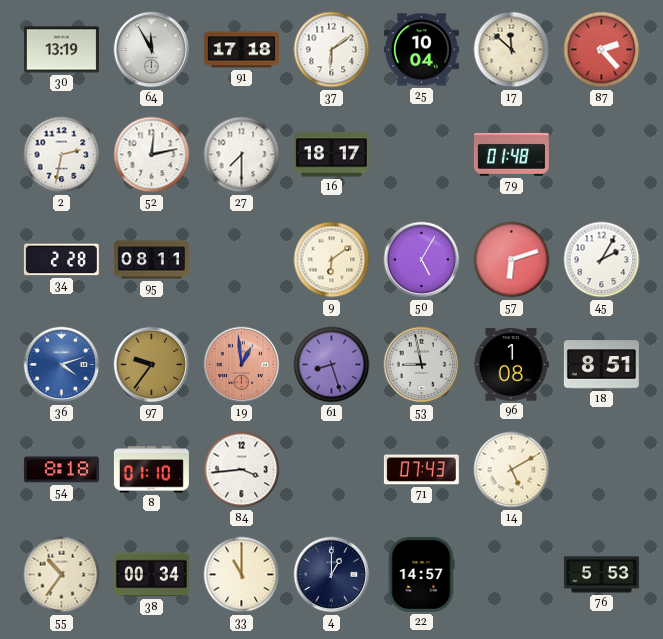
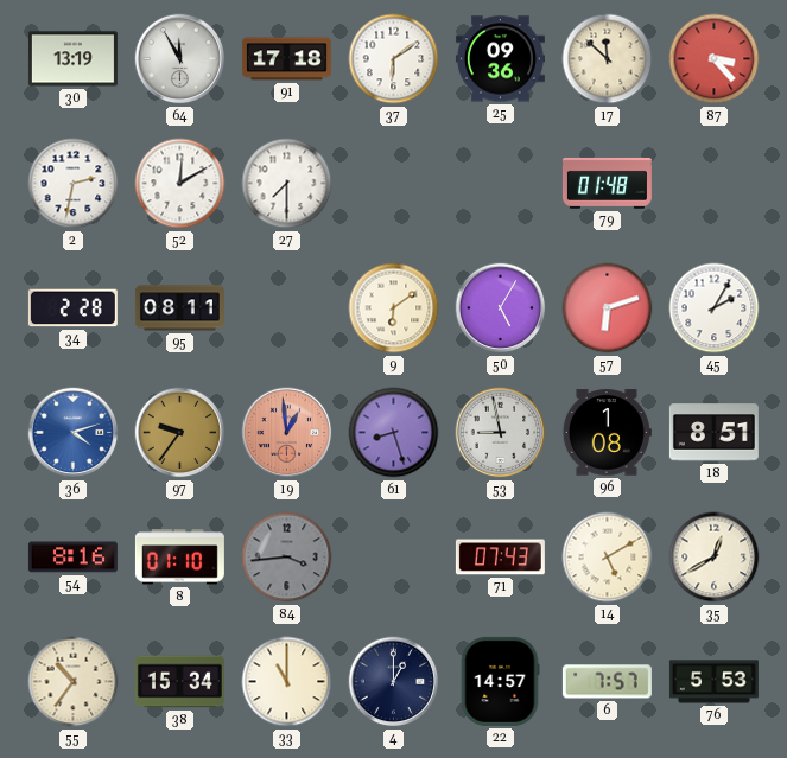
25: 10:04 -> 09:36
87: 2:23 -> 3:23
52: 12:13 -> 12:10
16: 18:17 -> none
54: 8:18 -> 8:16
84 dial: white -> grey
35: none -> 12:40
38: 00:34 -> 15:34
6: none -> 7:57
